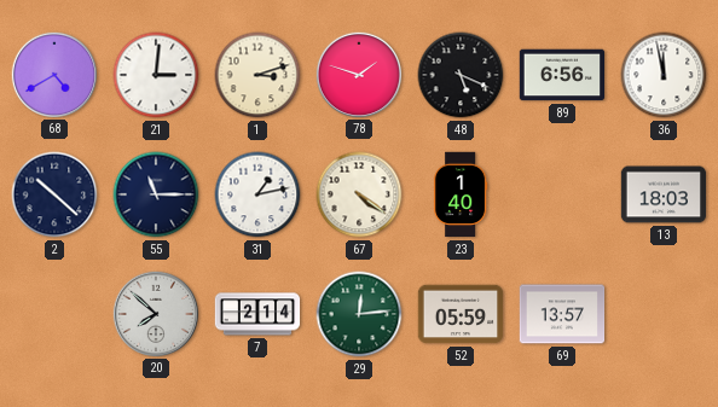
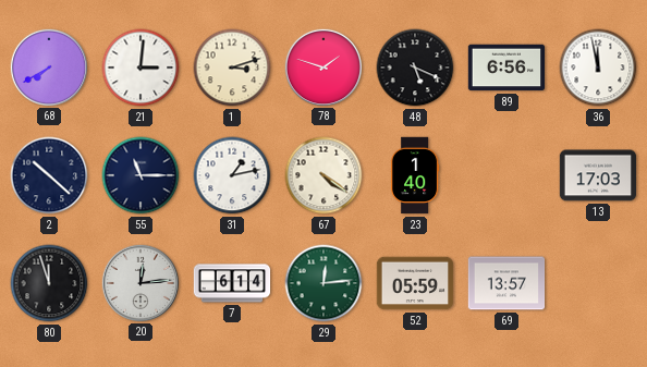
68: 4:40 -> 7:40
13: 18:03 -> 17:03
80: none -> 11:57
20: 7:52 -> 12:14
7: 2:14 -> 6:14
